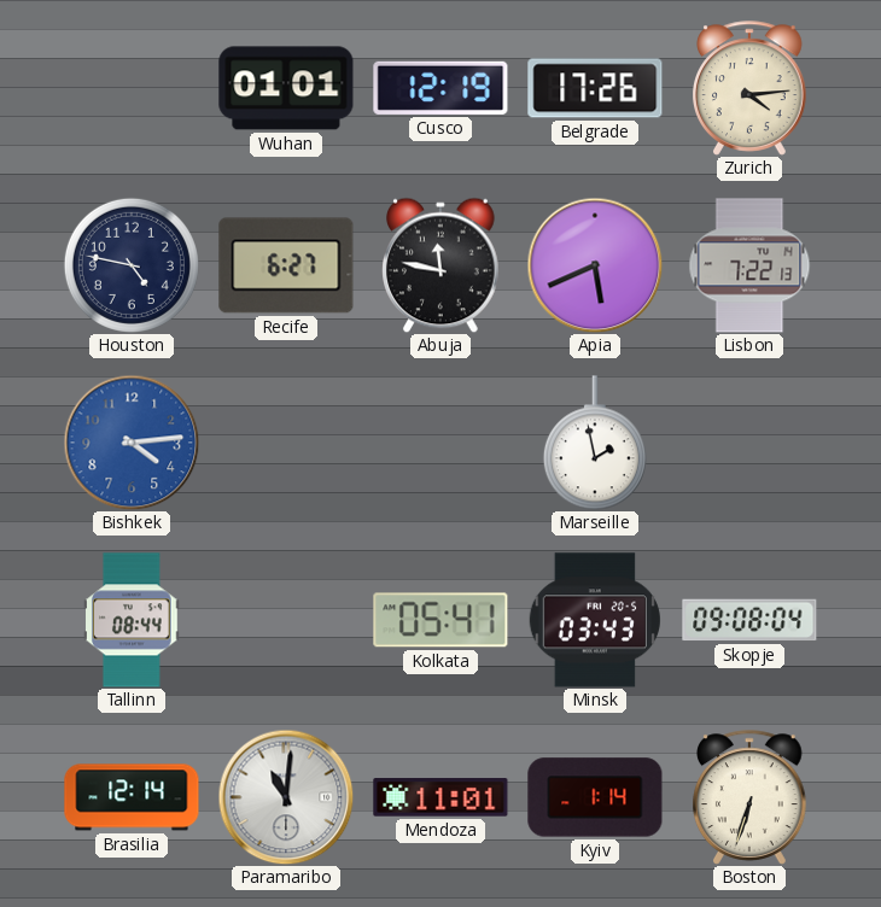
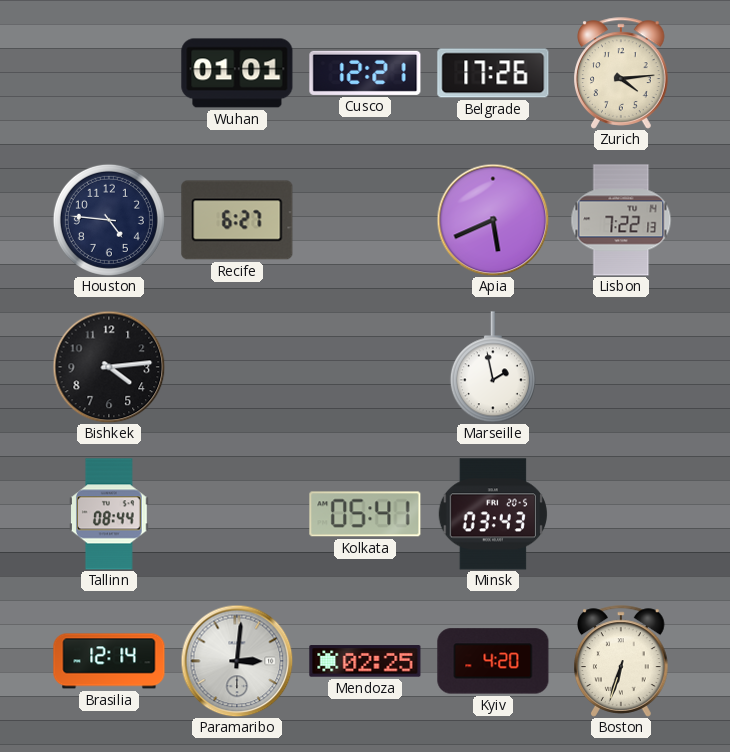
Cusco: 12:19 -> 12:21
Houston: 4:47 -> 4:46
Abuja: 11:47 -> none
Bishkek dial: blue -> black
Skopje: 09:08 -> none
Paramaribo: 11:01 -> 3:01
Mendoza: 11:01 -> 02:25
Kyiv: 1:14 -> 4:20
